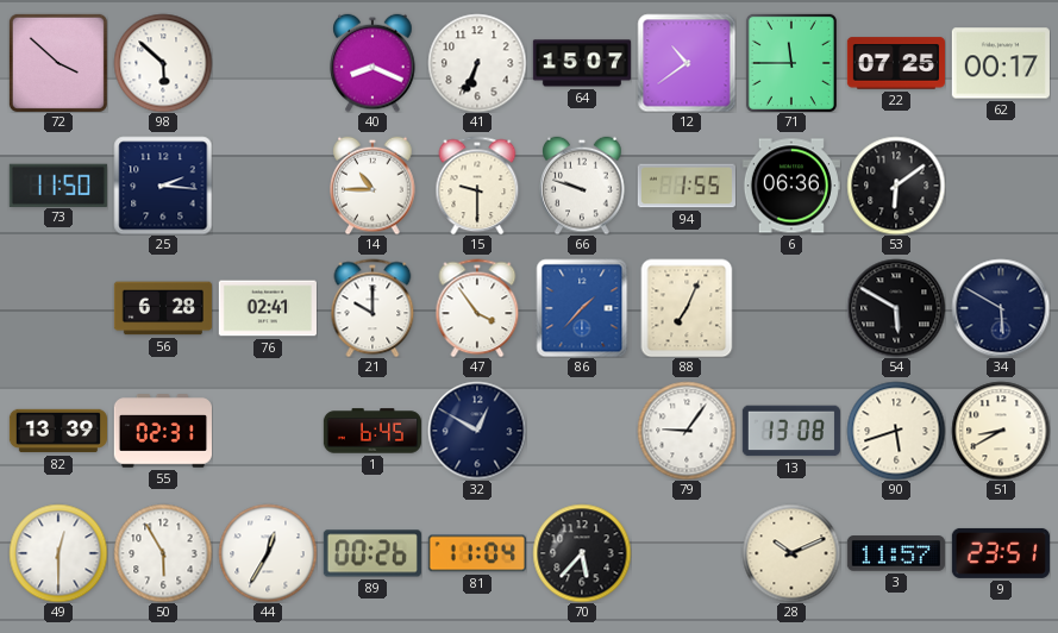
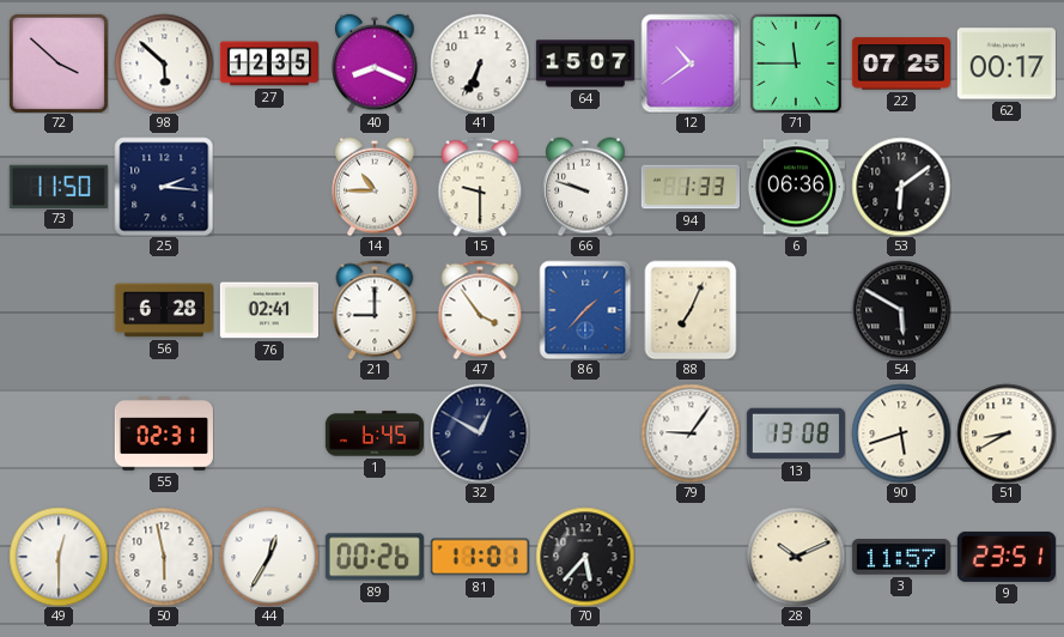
27: none -> 12:35
94: 1:55 -> 1:33
21: 10:00 -> 9:00
34: 5:50 -> none
82: 13:39 -> none
50: 5:55 -> 5:58
81: 11:04 -> 11:01
